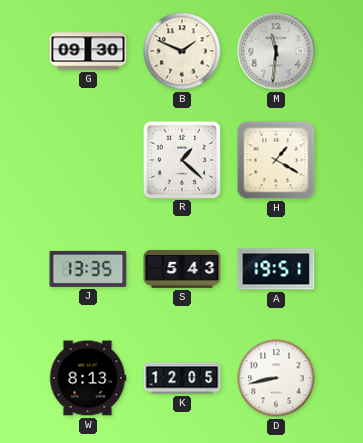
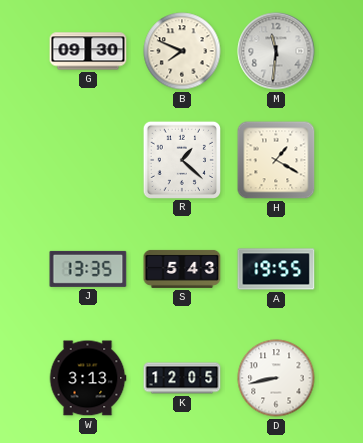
B: 1:49 -> 7:49
A: 19:51 -> 19:55
W: 8:13 -> 3:13
